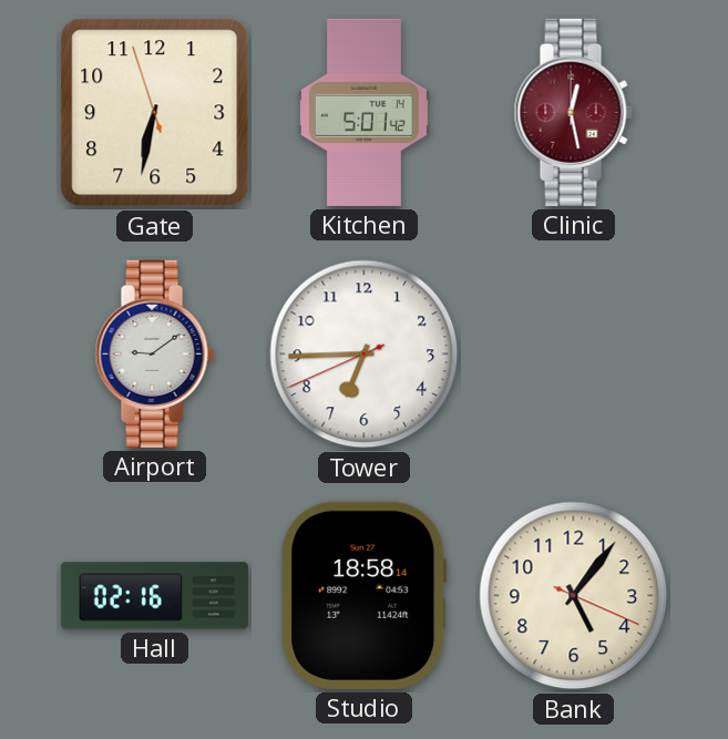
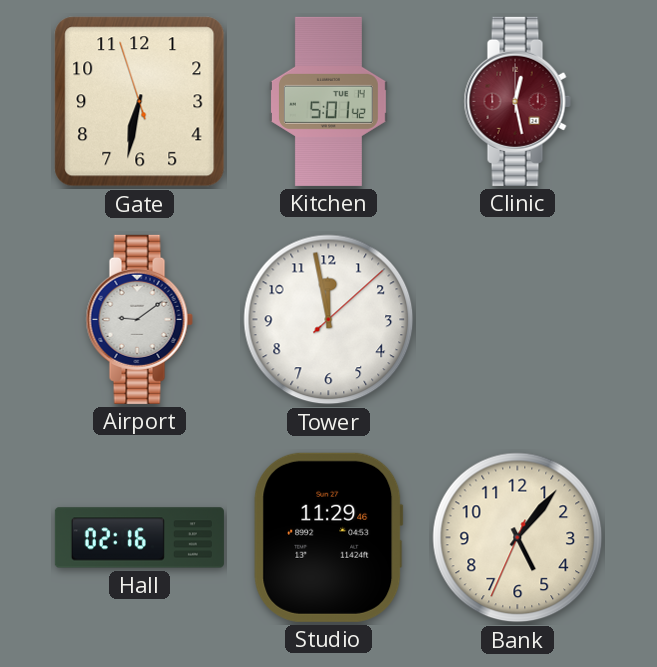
Tower: 6:44 -> 11:58
Studio: 18:58 -> 11:29
Bank: 5:06:19 -> 5:06:34
